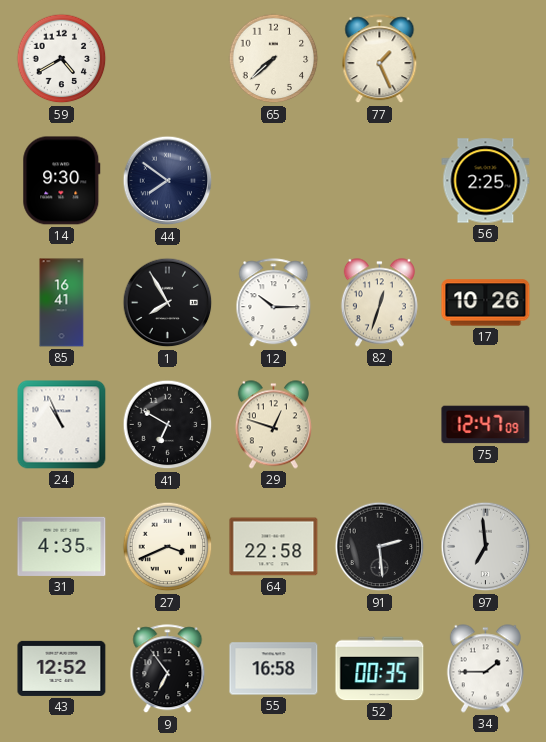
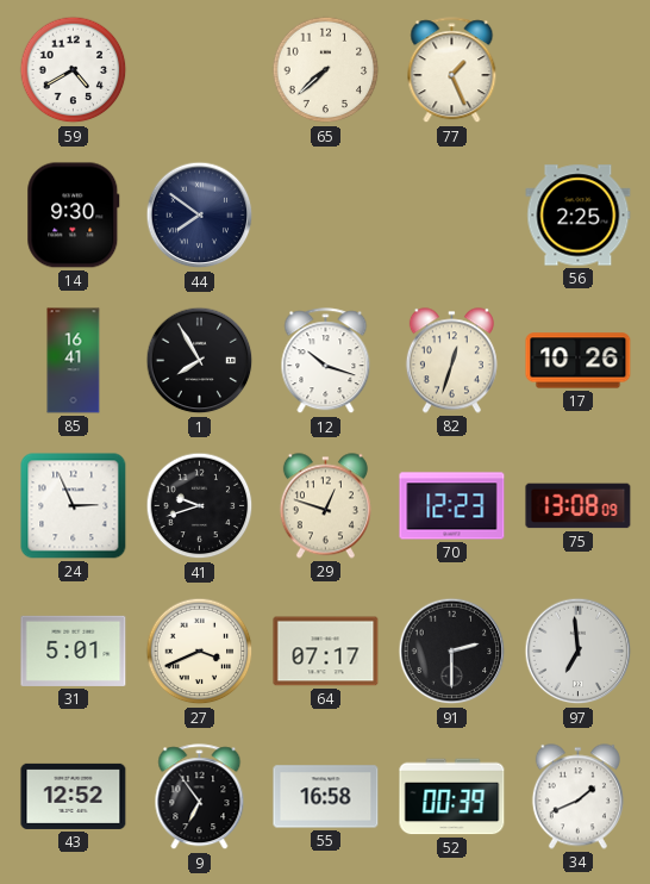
12: 10:15 -> 10:18
24: 10:56 -> 2:56
41: 6:50 -> 9:42
70: none -> 12:23
75: 12:47 -> 13:08
31: 4:35 -> 5:01
64: 22:58 -> 07:17
91: 2:29 -> 2:30
52: 00:35 -> 00:39
34: 1:45 -> 1:41
